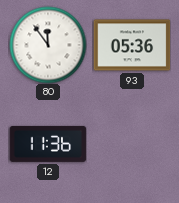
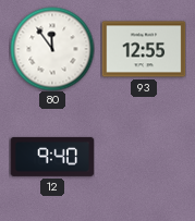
93: 05:36 -> 12:55
12: 11:36 -> 9:40
